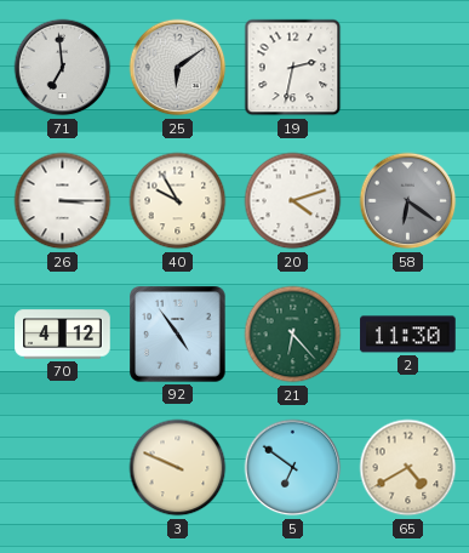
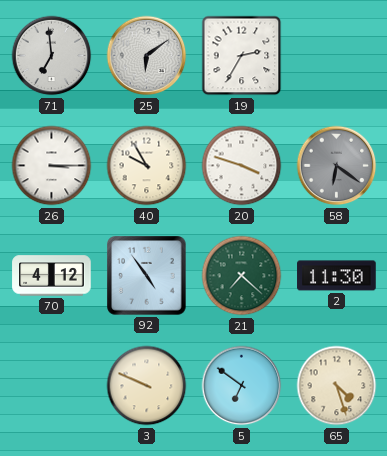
19: 2:32 -> 2:35
20: 4:12 -> 3:48
21: 6:23 -> 7:22
65: 4:40 -> 4:27
